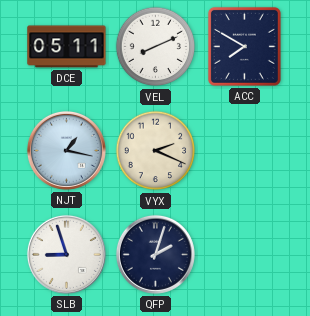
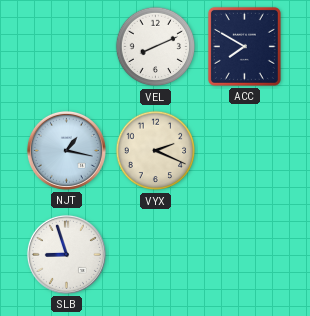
DCE: 05:11 -> none
QFP: 2:03 -> none
